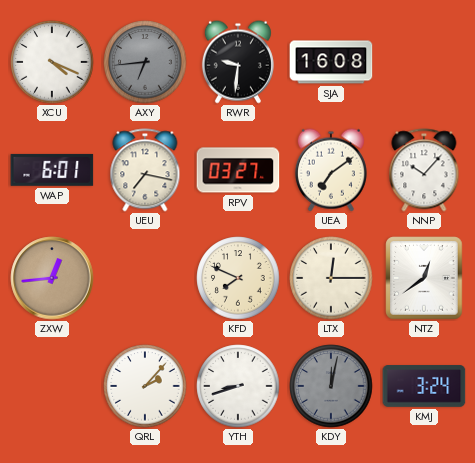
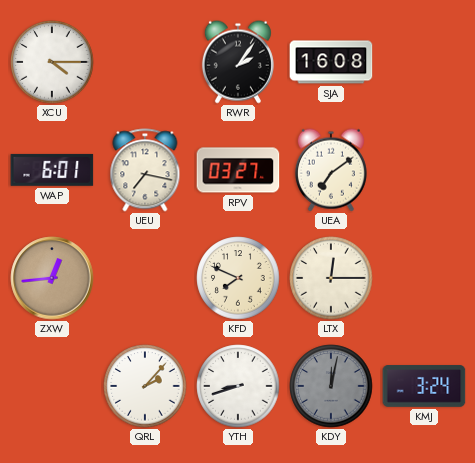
XCU: 4:19 -> 4:15
AXY: 6:44 -> none
RWR: 9:31 -> 2:06
NNP: 10:07 -> none
NTZ: 12:39 -> none
